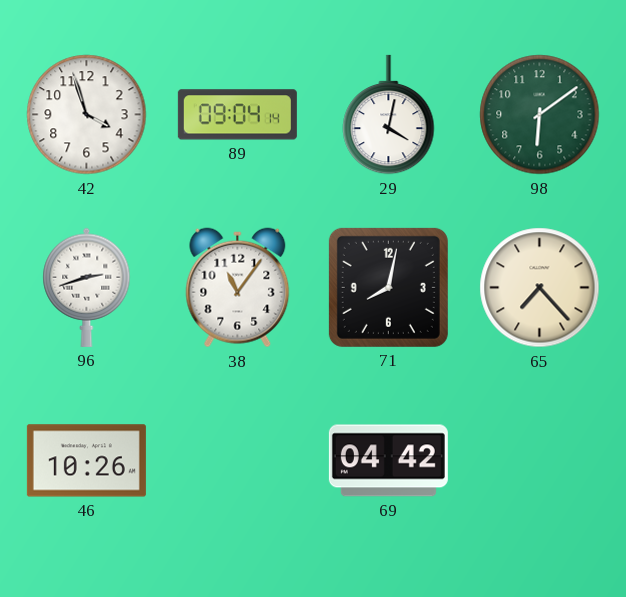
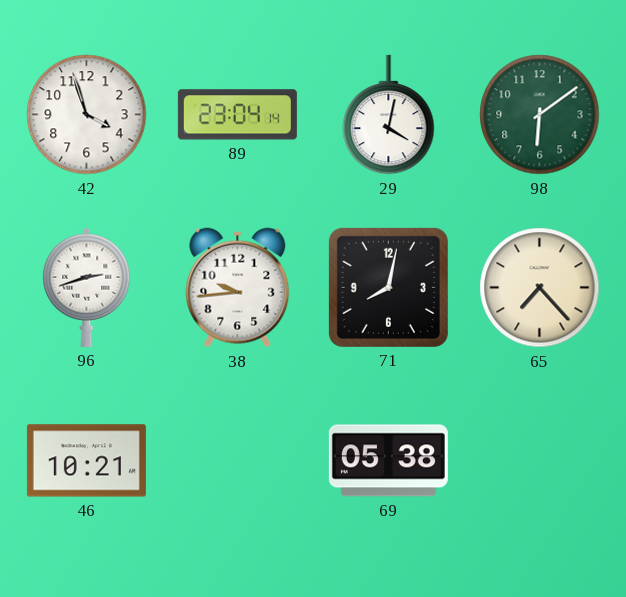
89: 09:04 -> 23:04
38: 11:06 -> 9:44
46: 10:26 -> 10:21
69: 04:42 -> 05:38
